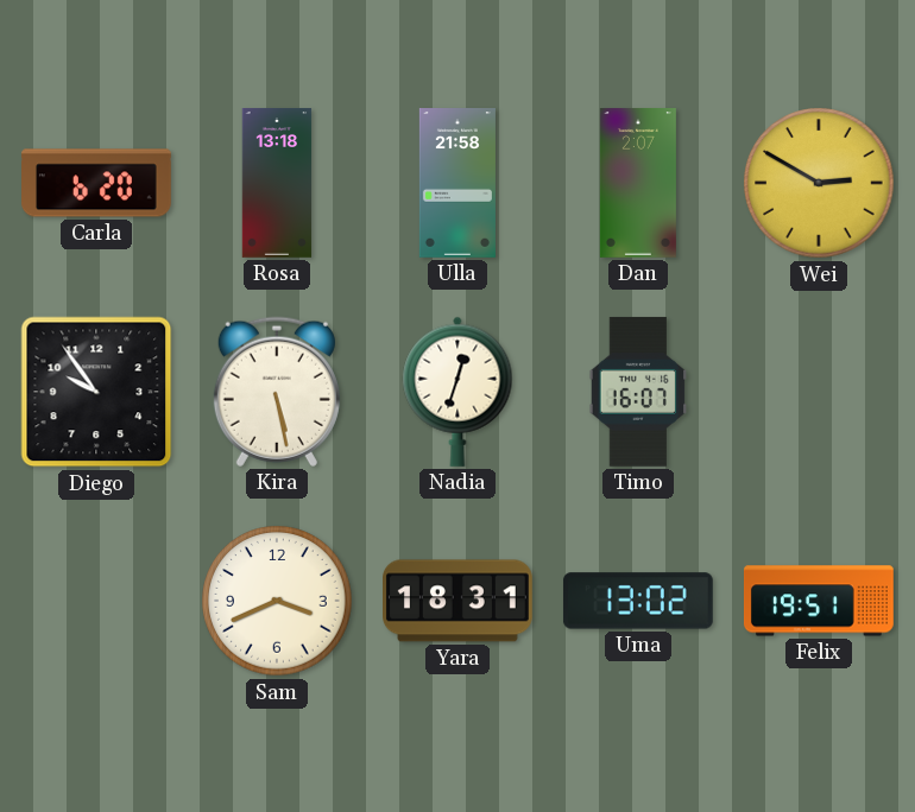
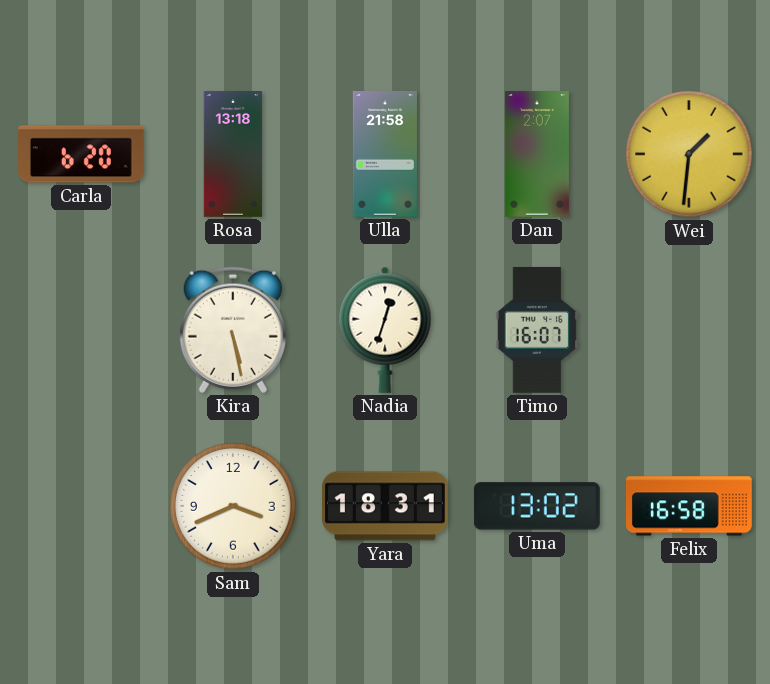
Wei: 2:50 -> 1:31
Diego: 9:54 -> none
Felix: 19:51 -> 16:58
